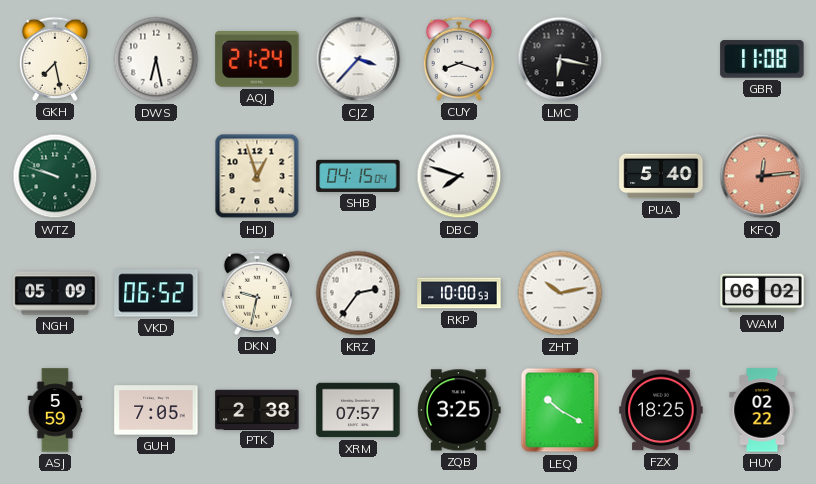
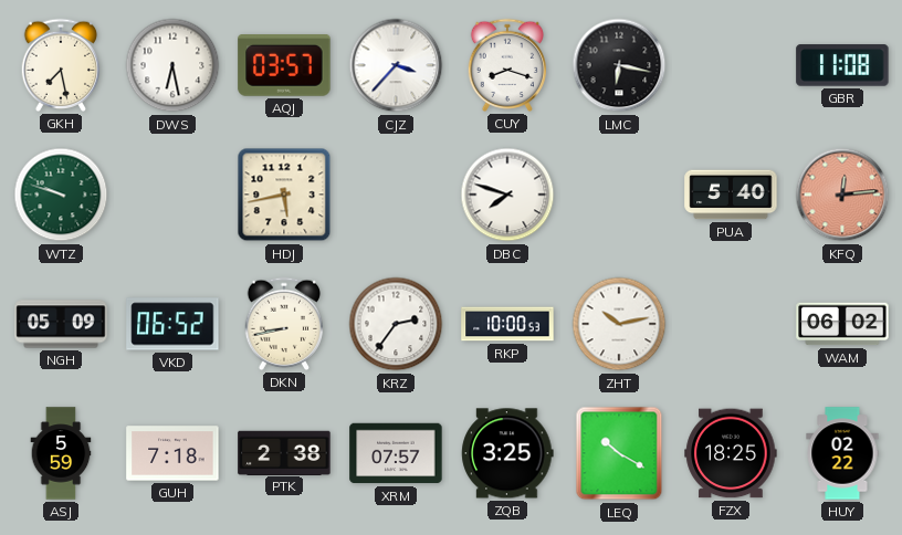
AQJ: 21:24 -> 03:57
HDJ: 12:57 -> 5:43
SHB: 04:15 -> none
DKN: 9:32 -> 8:43
GUH: 7:05 -> 7:18
